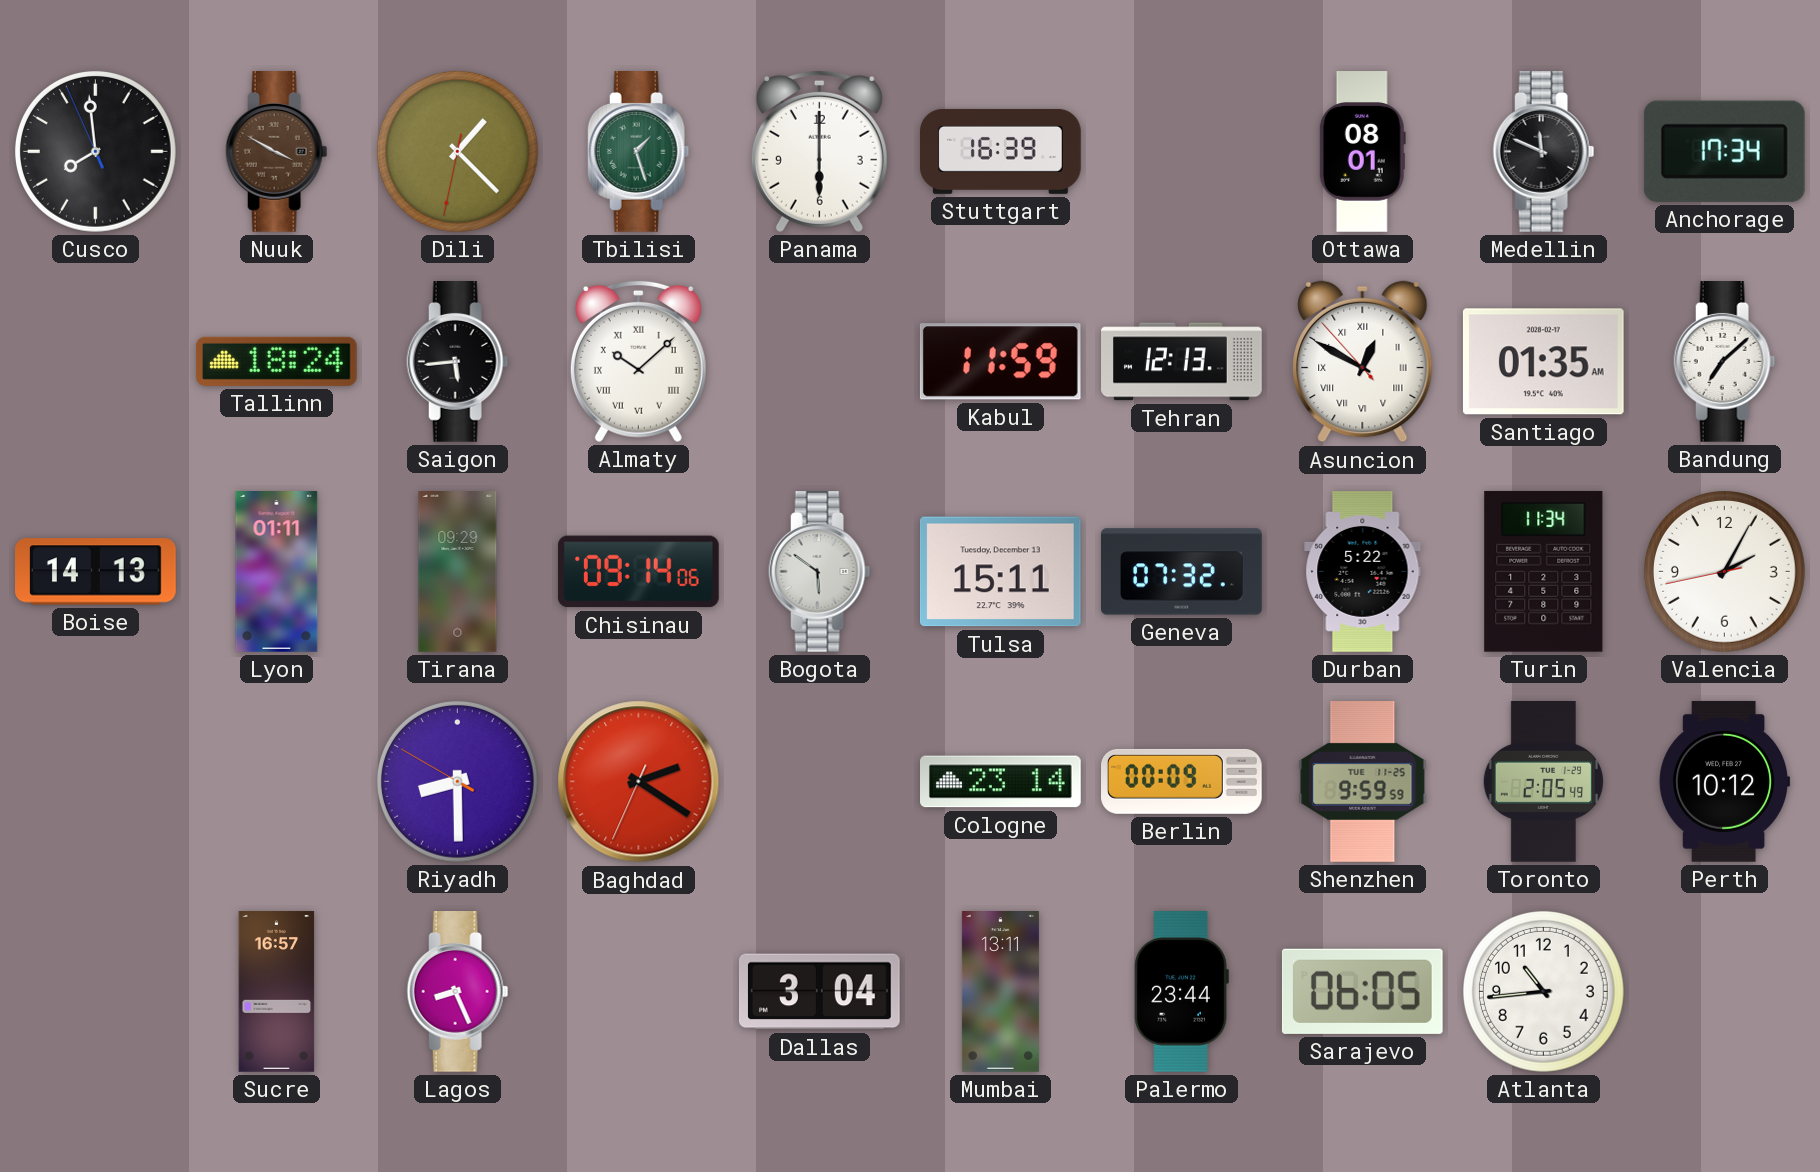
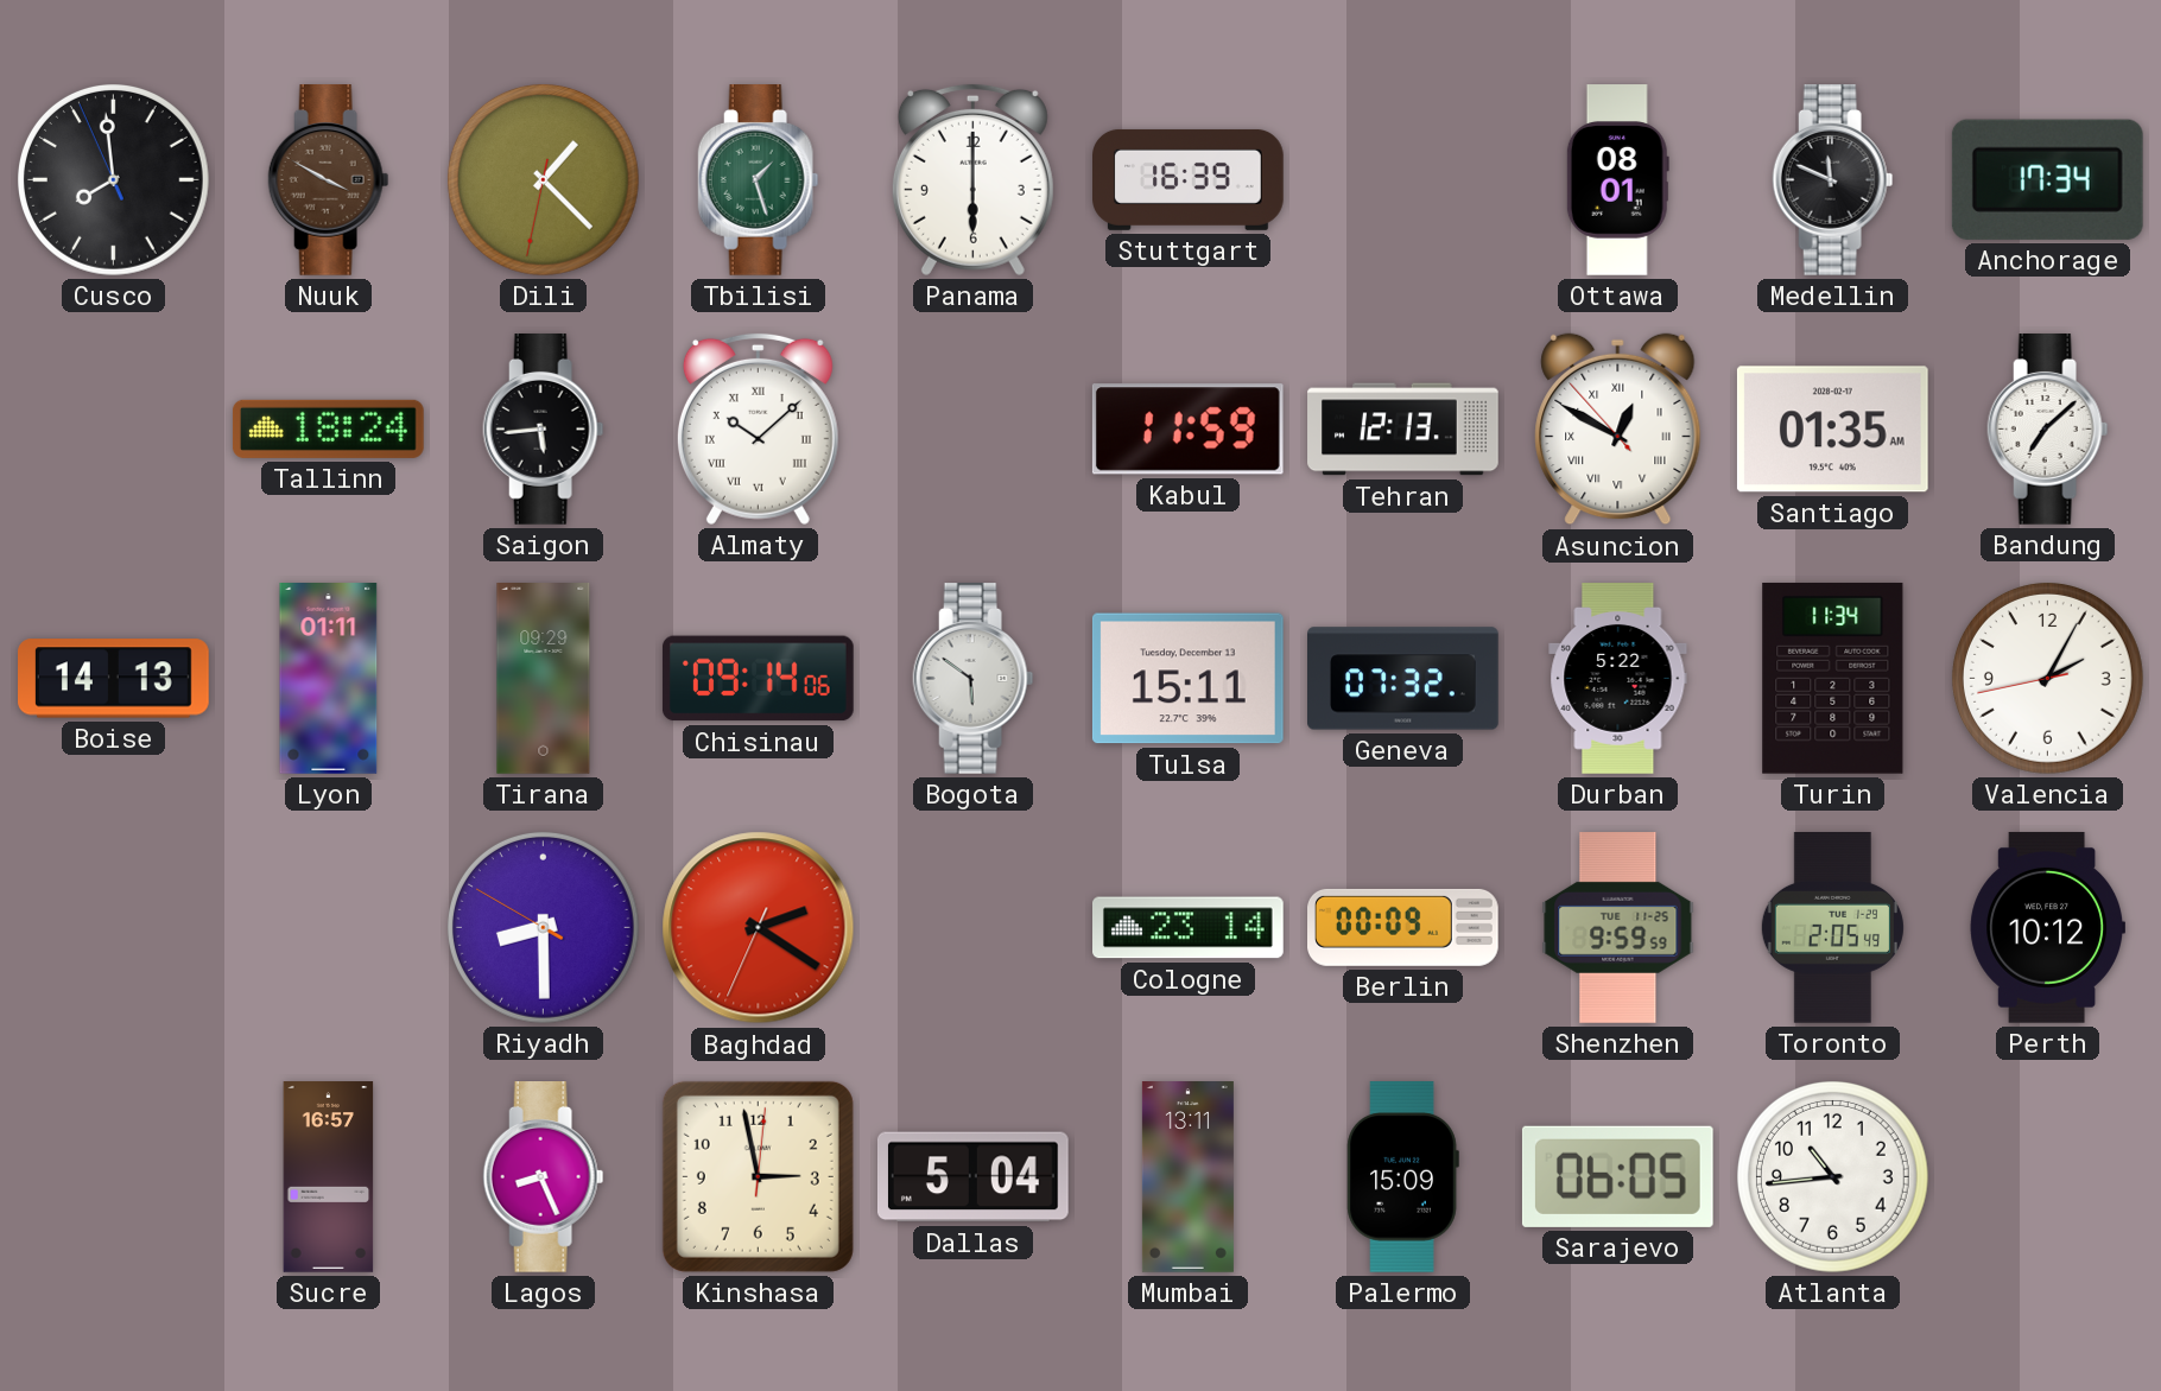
Kinshasa: none -> 2:58
Dallas: 3:04 -> 5:04
Palermo: 23:44 -> 15:09
